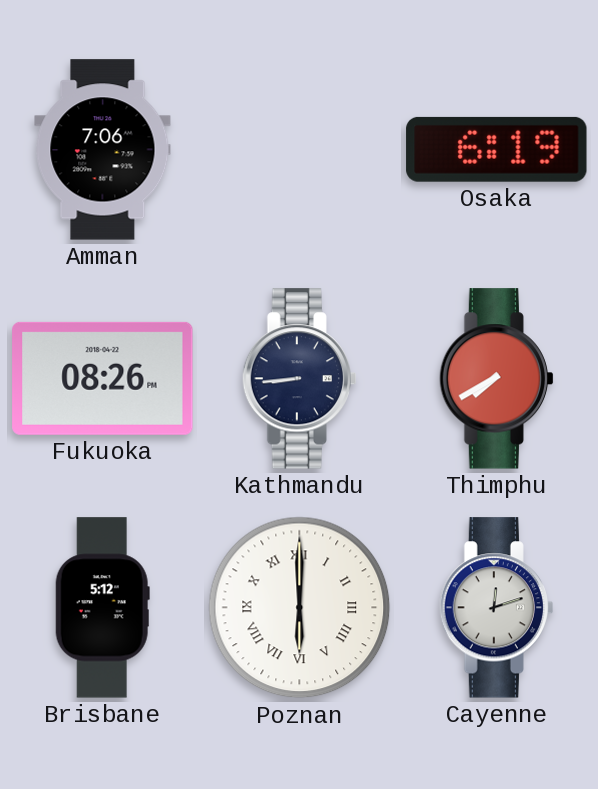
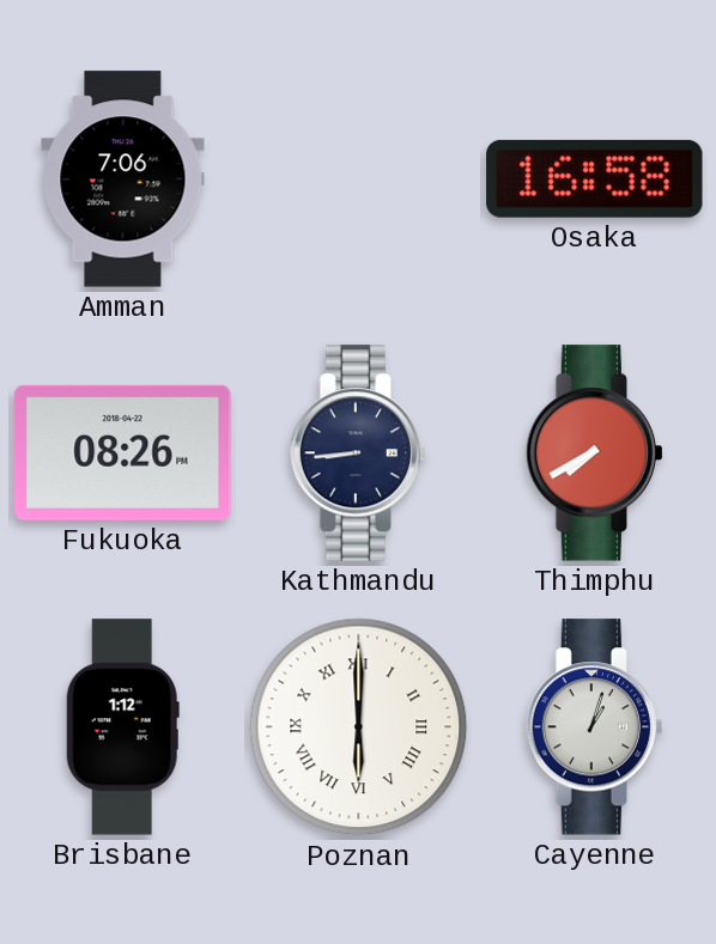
Osaka: 6:19 -> 16:58
Brisbane: 5:12 -> 1:12
Cayenne: 12:12 -> 1:03
